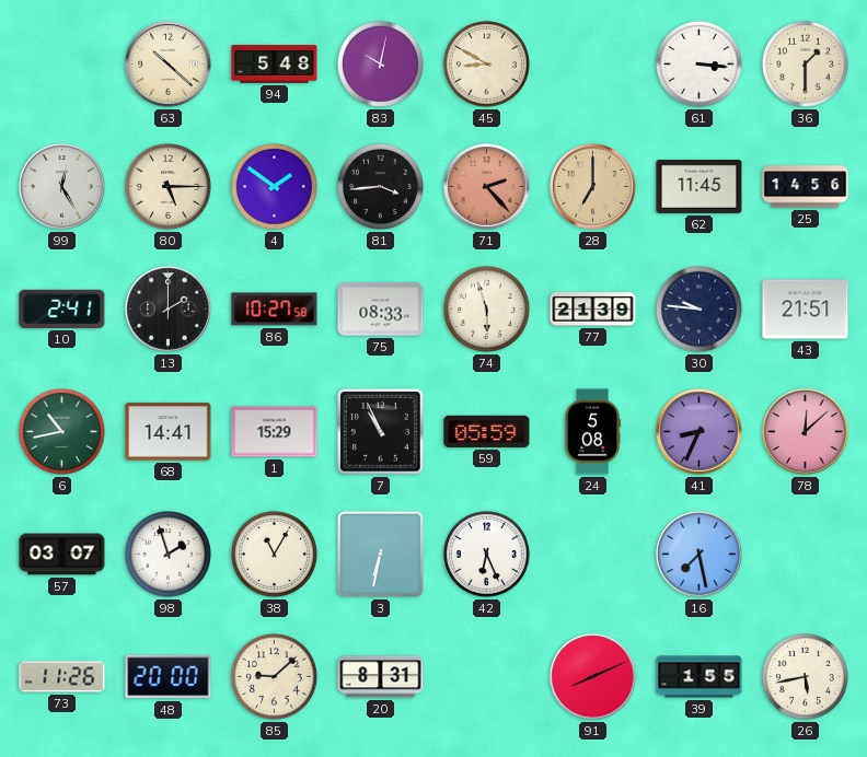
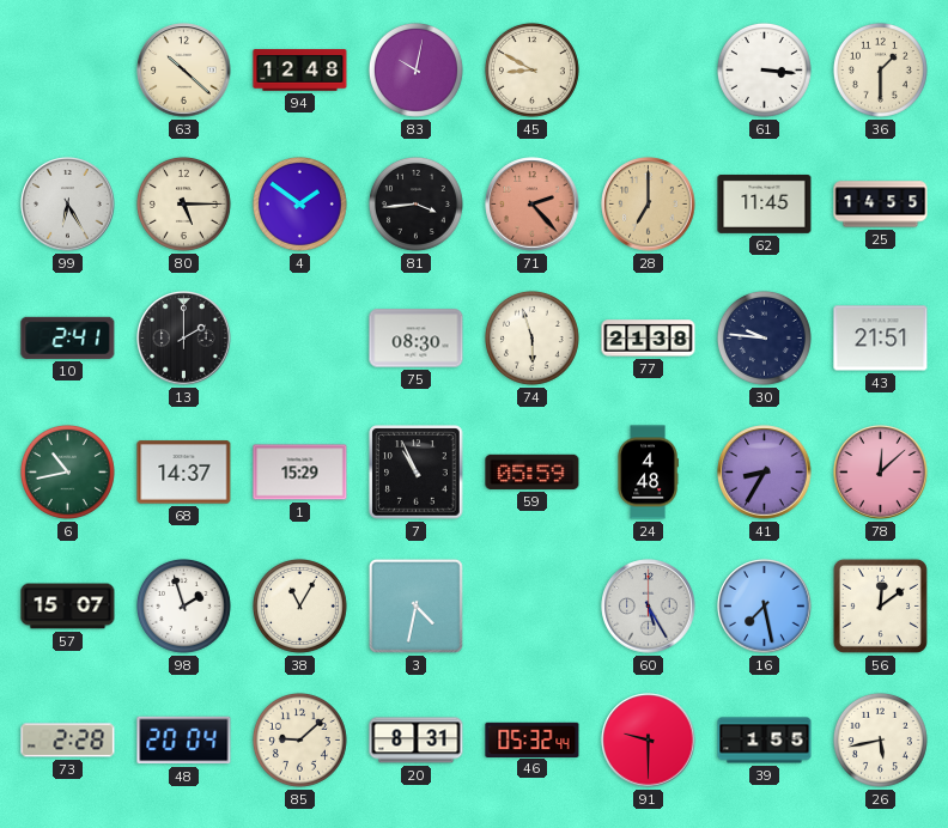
94: 5:48 -> 12:48
99: 12:25 -> 6:25
25: 14:56 -> 14:55
86: 10:27 -> none
75: 08:33 -> 08:30
77: 21:39 -> 21:38
68: 14:41 -> 14:37
24: 5:08 -> 4:48
41: 8:34 -> 8:35
57: 03:07 -> 15:07
3: 6:32 -> 4:32
42: 6:26 -> none
60: none -> 5:25
56: none -> 12:09
73: 11:26 -> 2:28
48: 20:00 -> 20:04
46: none -> 05:32
91: 8:11 -> 9:30
